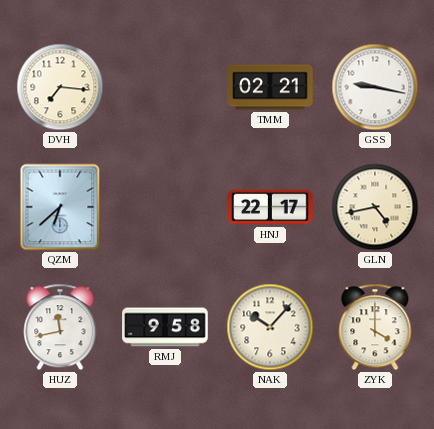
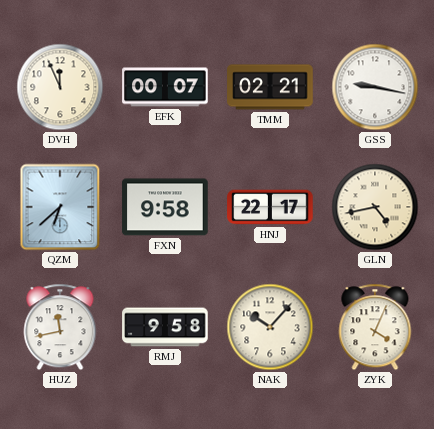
DVH: 7:16 -> 11:56
EFK: none -> 00:07
FXN: none -> 9:58
ZYK: 4:00 -> 4:04
